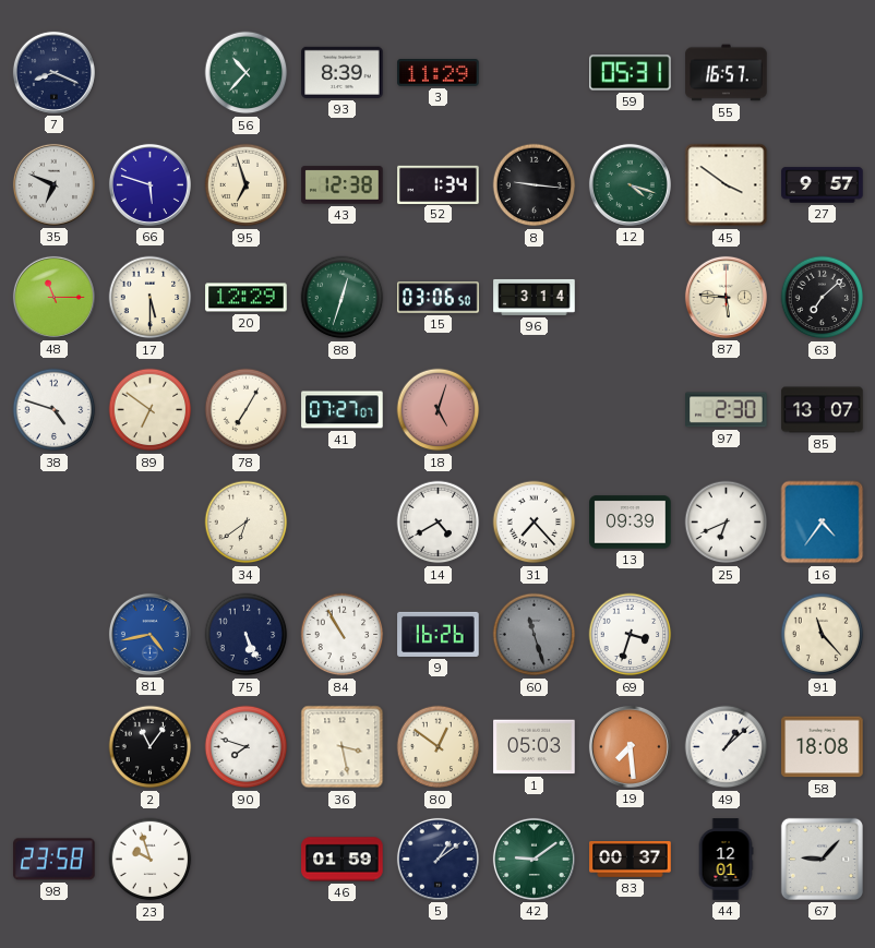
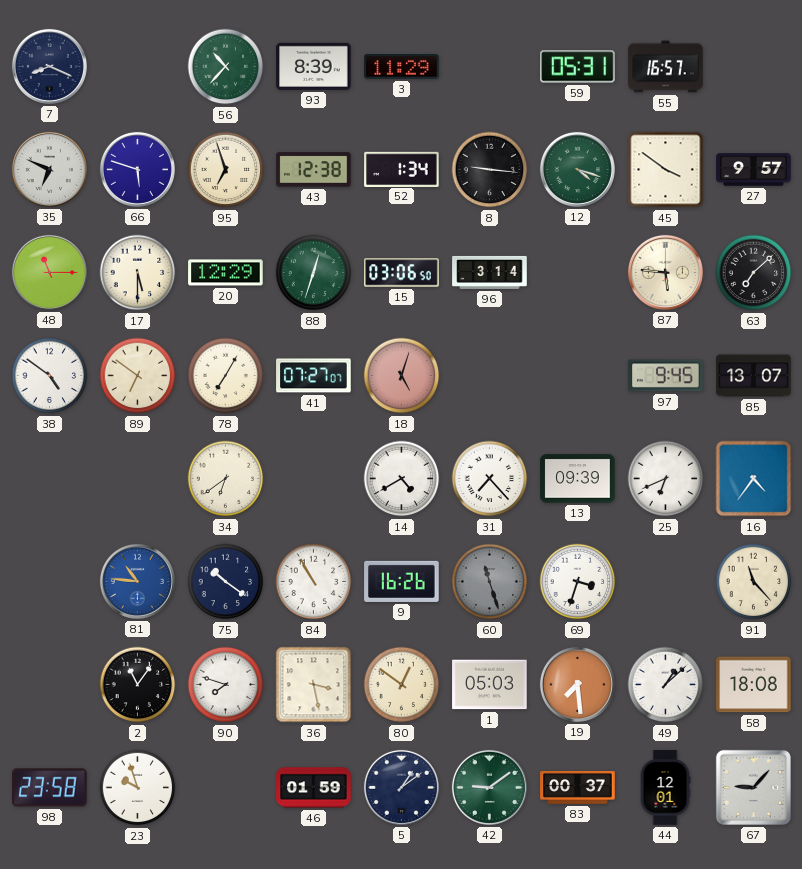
38: 4:48 -> 4:51
97: 2:30 -> 9:45
81: 4:43 -> 10:46
75: 5:26 -> 10:21
